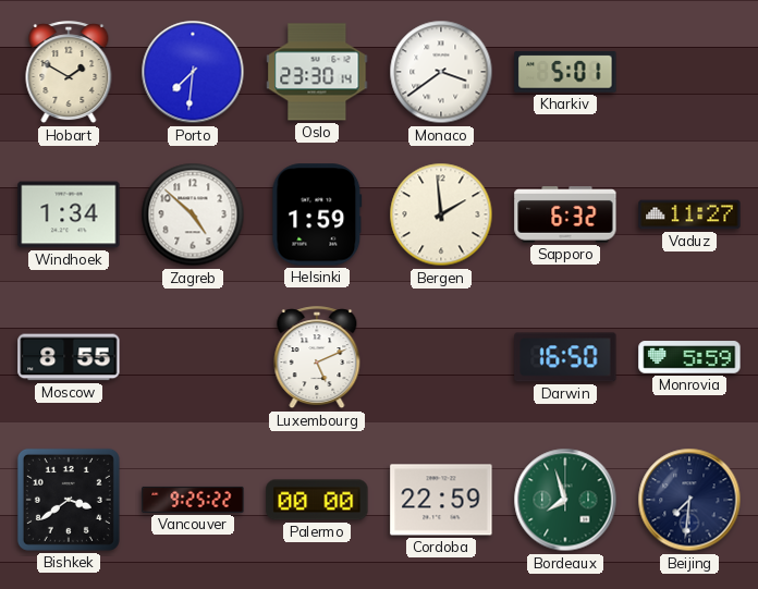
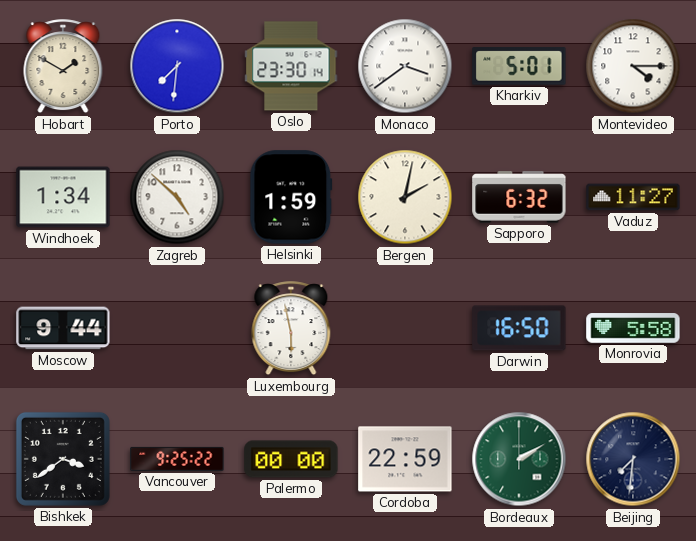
Montevideo: none -> 4:15
Bergen: 1:59 -> 2:02
Moscow: 8:55 -> 9:44
Luxembourg: 5:11 -> 5:58
Monrovia: 5:59 -> 5:58
Bordeaux: 7:57 -> 2:10
